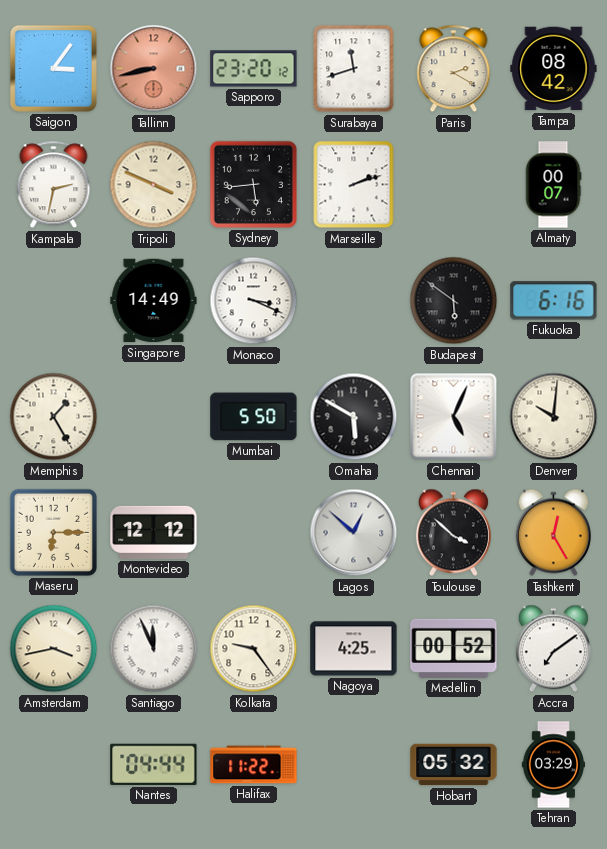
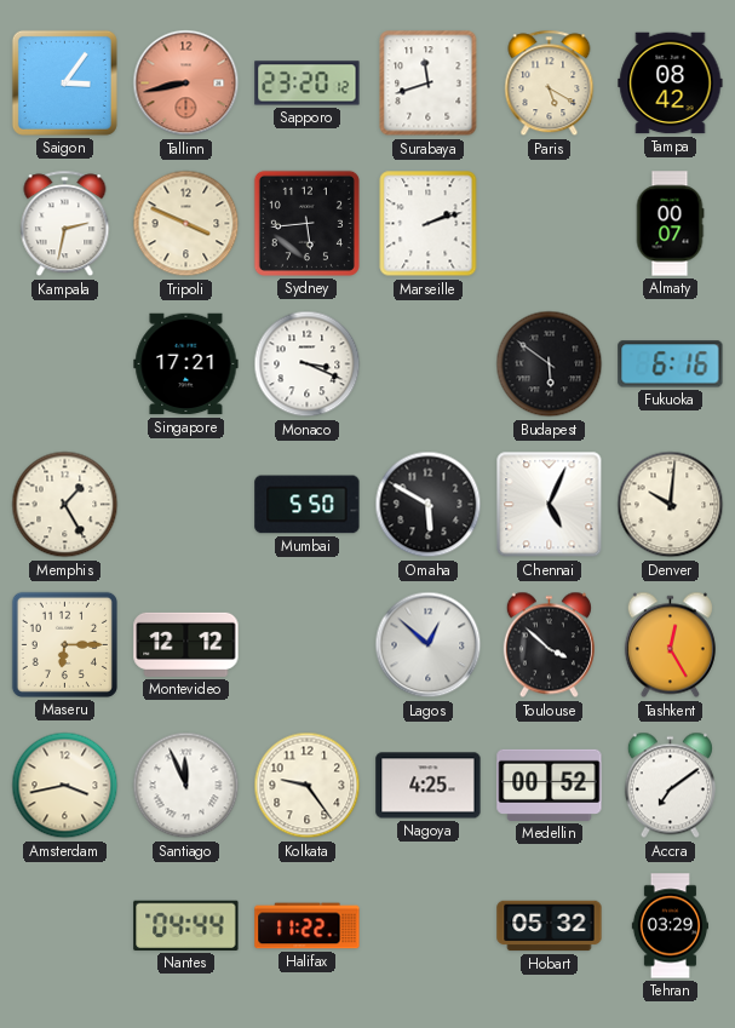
Paris: 2:20 -> 5:20
Singapore: 14:49 -> 17:21
